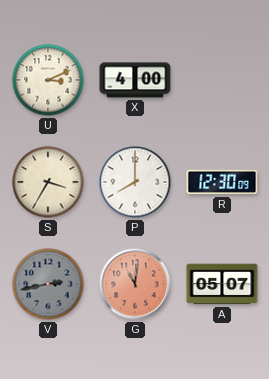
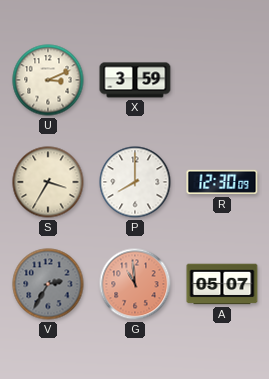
X: 4:00 -> 3:59
V: 2:43 -> 2:35
G: 11:01 -> 10:59
